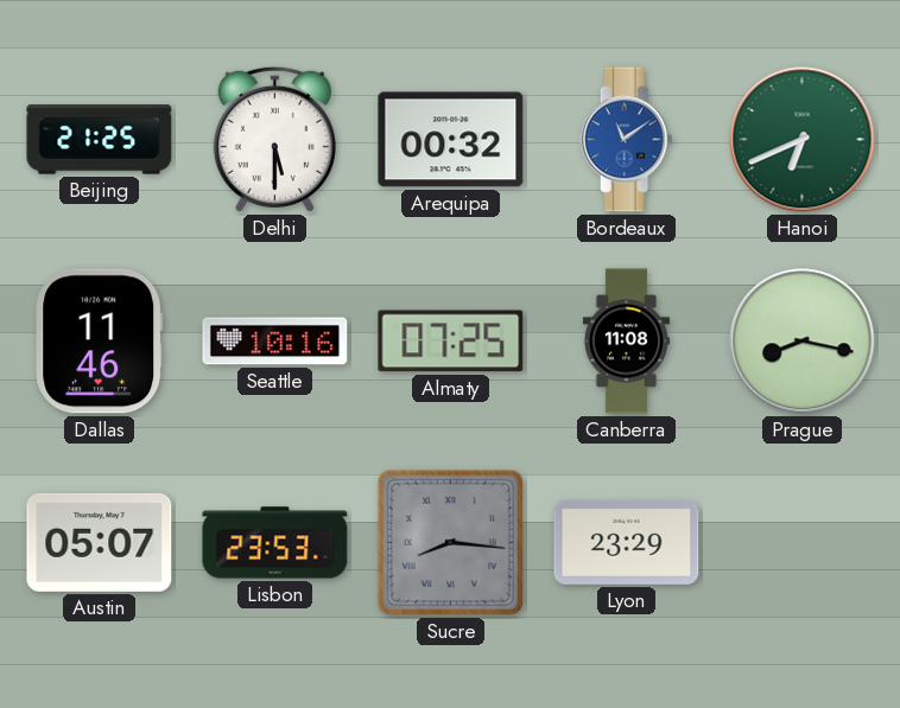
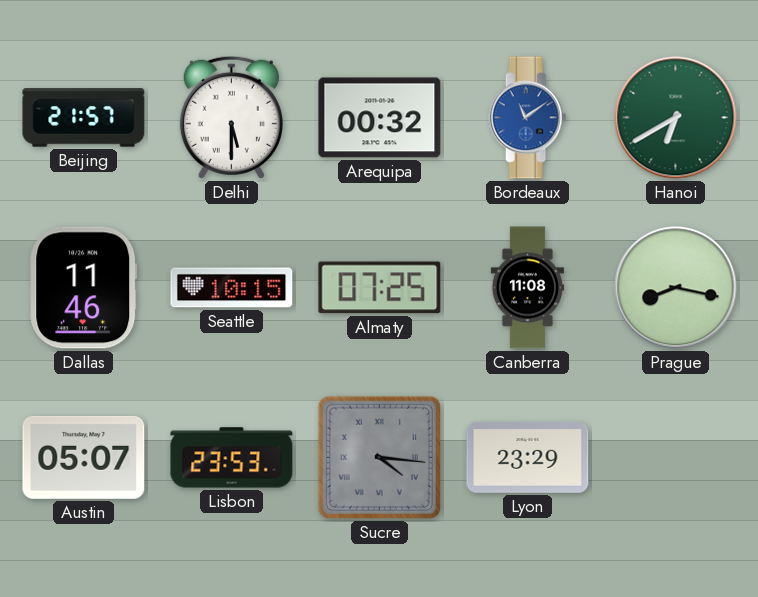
Beijing: 21:25 -> 21:57
Hanoi: 6:41 -> 6:40
Seattle: 10:16 -> 10:15
Sucre: 8:16 -> 4:16
